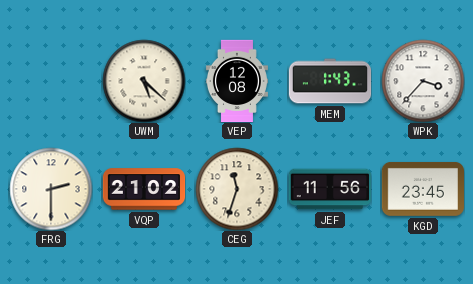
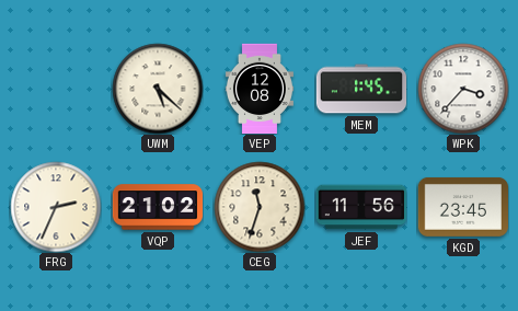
MEM: 1:43 -> 1:45
FRG: 2:30 -> 2:34
